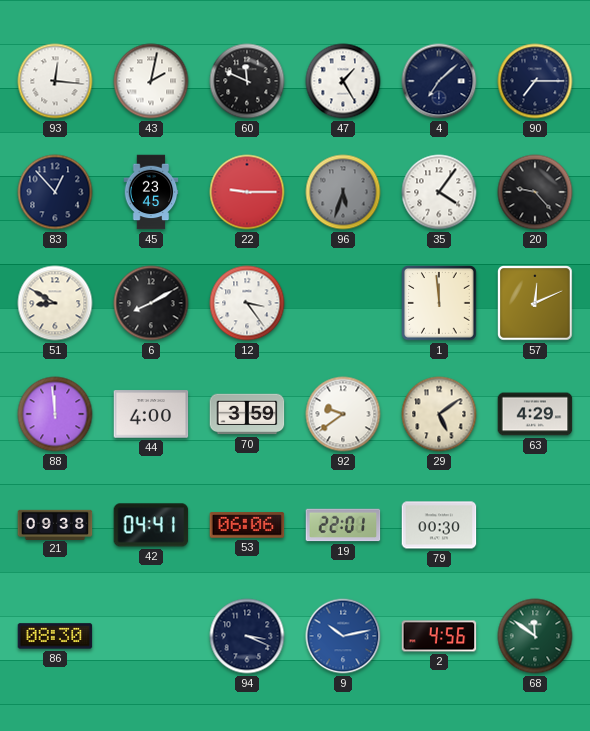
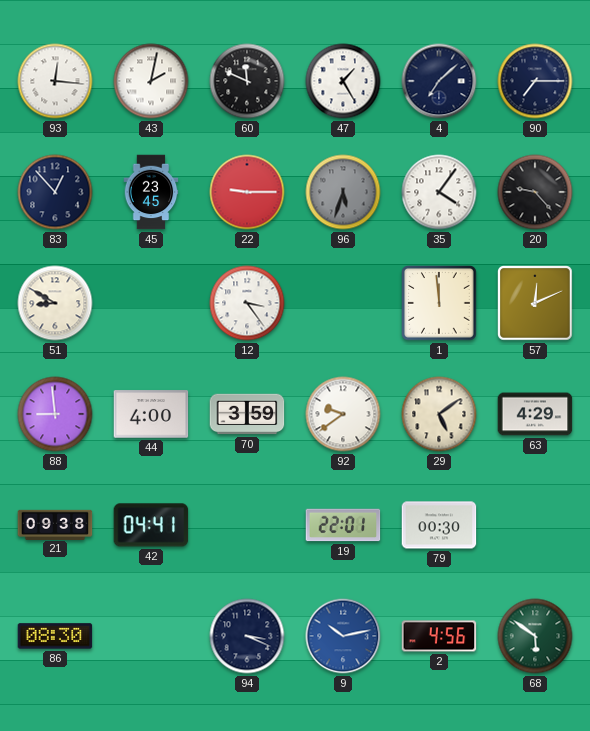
6: 8:10 -> none
88: 11:59 -> 8:59
53: 06:06 -> none
68: 11:51 -> 5:51
